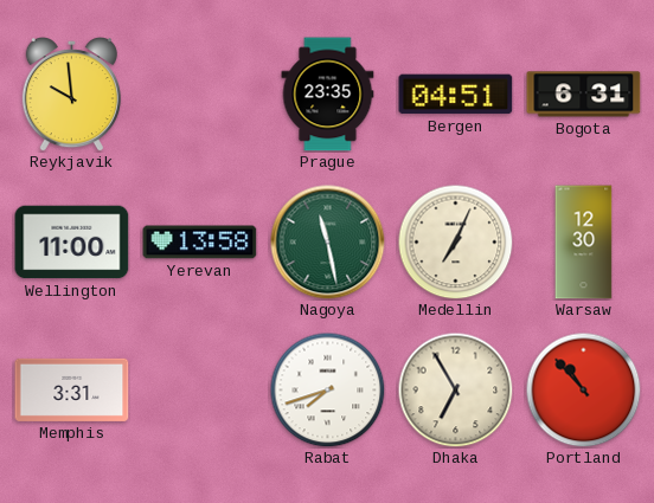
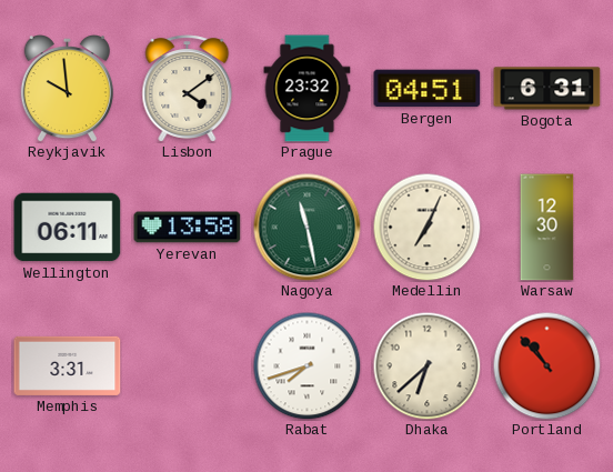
Lisbon: none -> 4:09
Prague: 23:35 -> 23:32
Wellington: 11:00 -> 06:11
Dhaka: 6:55 -> 6:38
